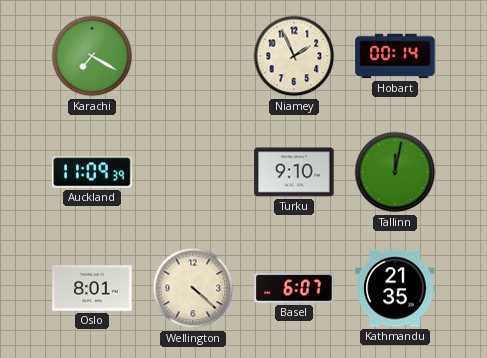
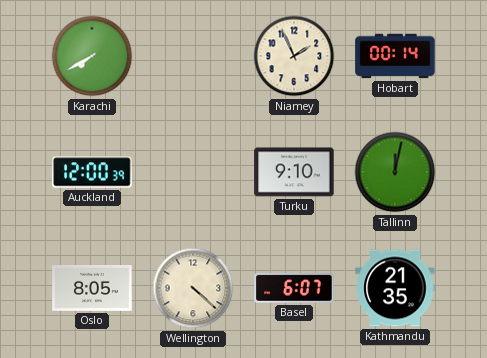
Karachi: 7:20 -> 7:40
Auckland: 11:09 -> 12:00
Oslo: 8:01 -> 8:05
